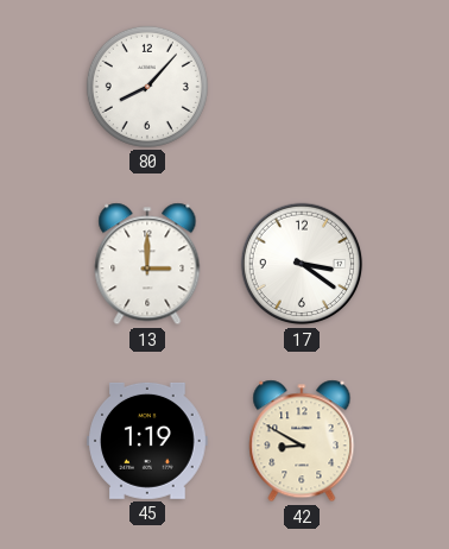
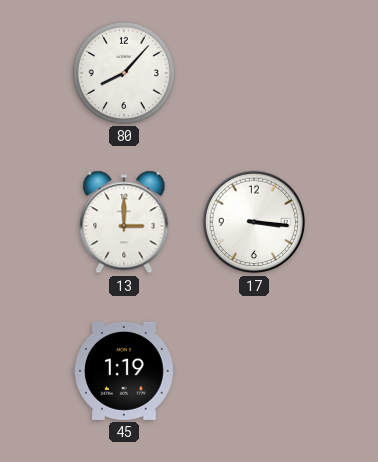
17: 3:21 -> 3:16
42: 8:50 -> none
